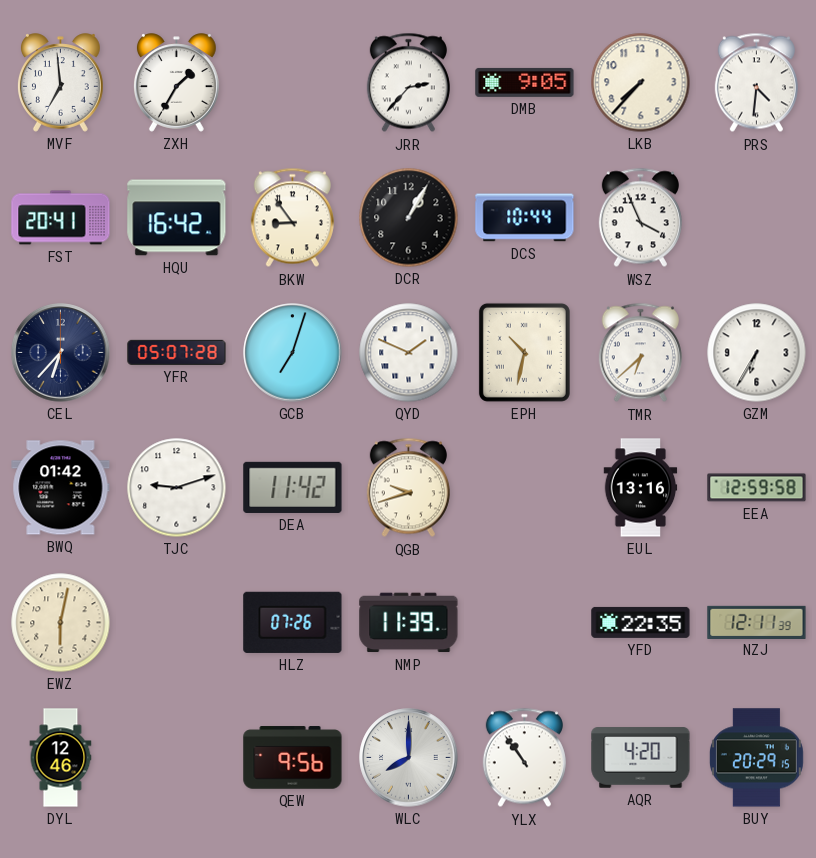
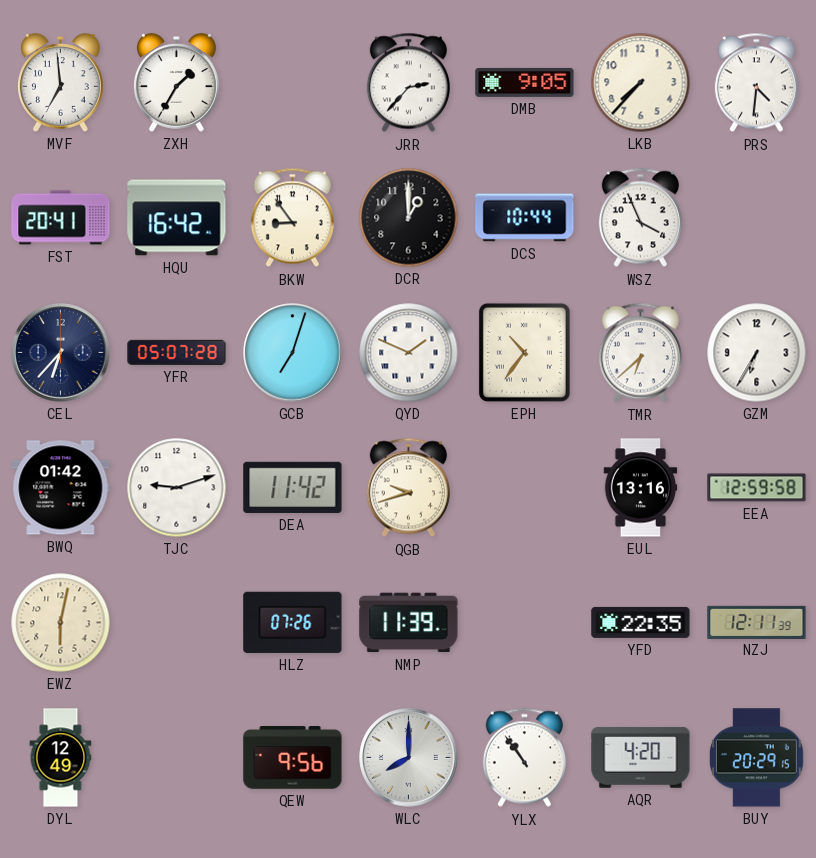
DCR: 1:05 -> 1:00
EPH: 10:32 -> 10:36
DYL: 12:46 -> 12:49
